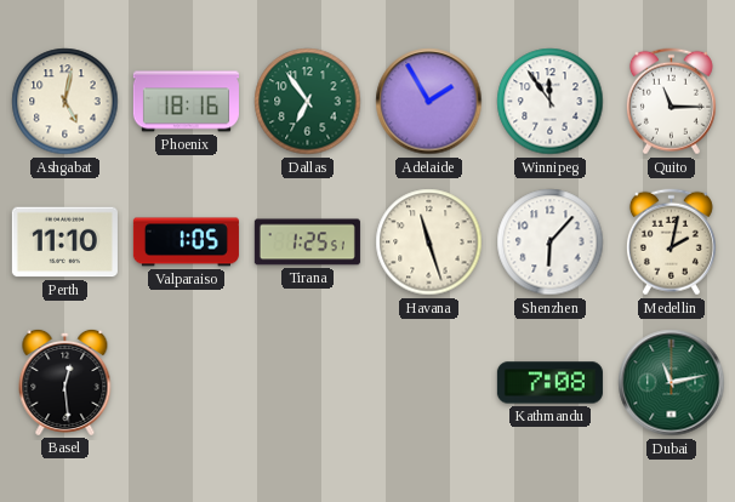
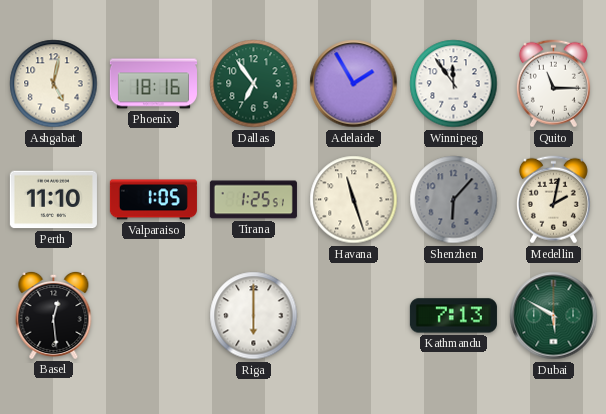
Shenzhen dial: white -> grey
Riga: none -> 6:00
Kathmandu: 7:08 -> 7:13
Dubai: 11:13 -> 5:50
